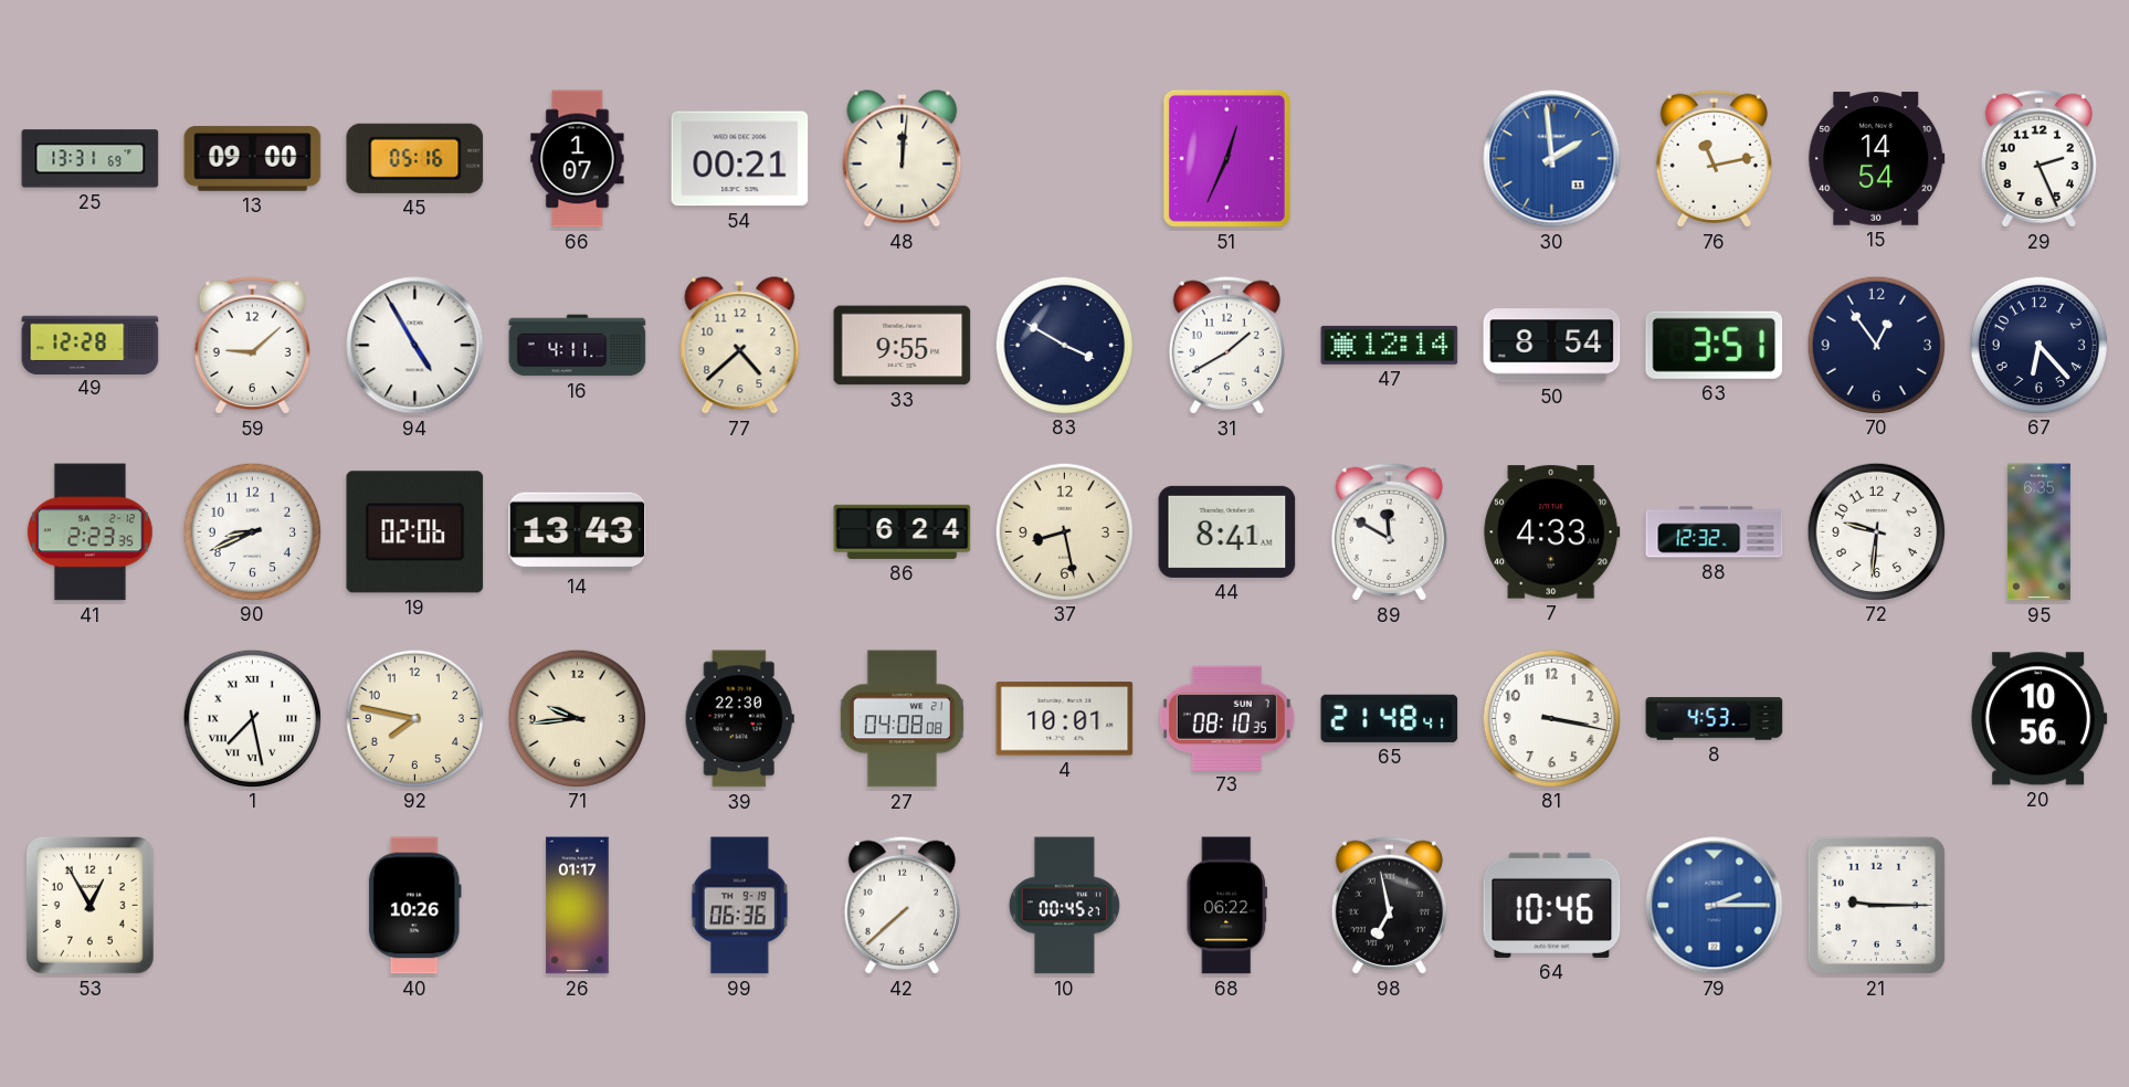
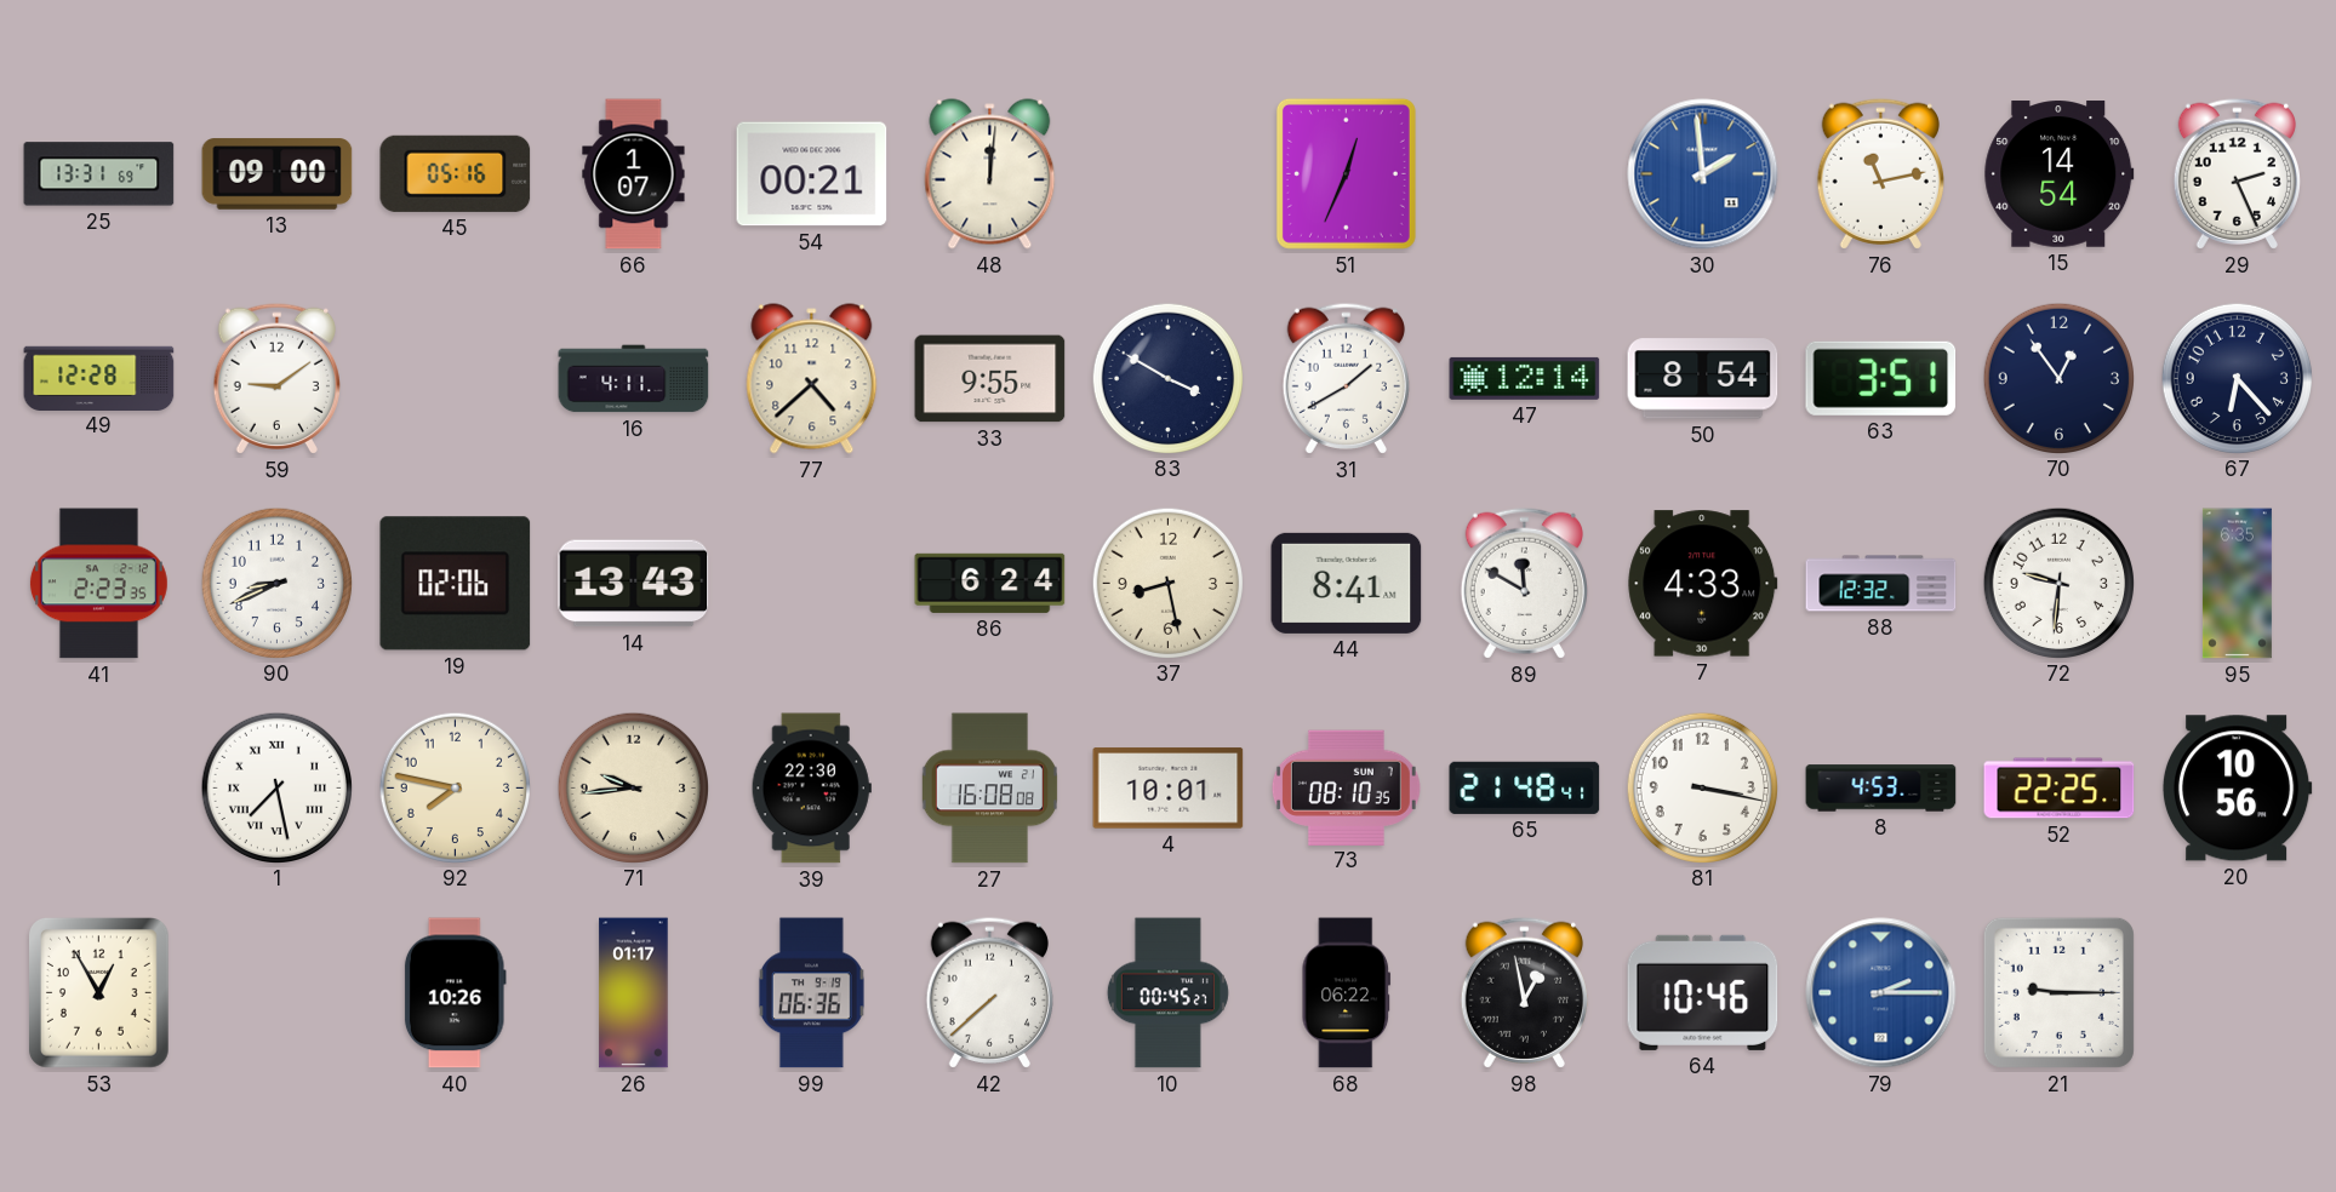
59: 9:08 -> 9:09
94: 4:55 -> none
27: 04:08 -> 16:08
52: none -> 22:25
98: 6:58 -> 12:58
